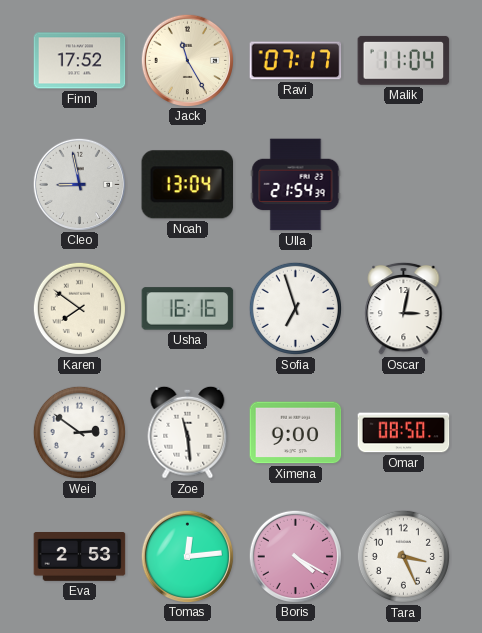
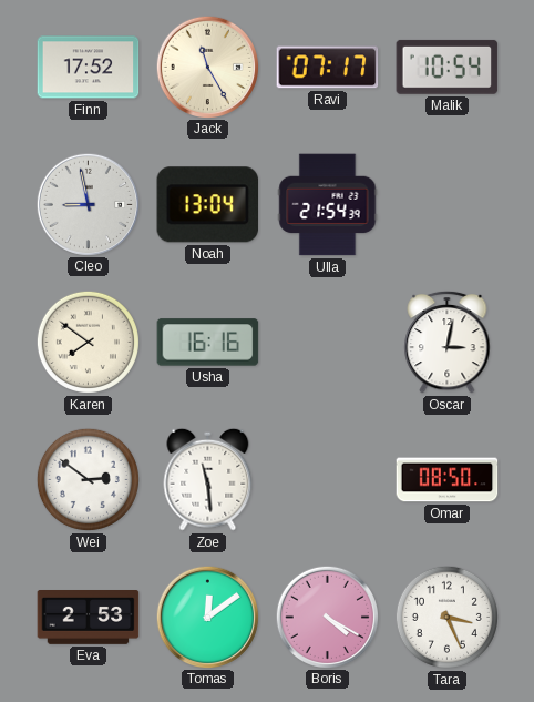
Malik: 11:04 -> 10:54
Sofia: 6:57 -> none
Ximena: 9:00 -> none
Tomas: 12:14 -> 12:09
